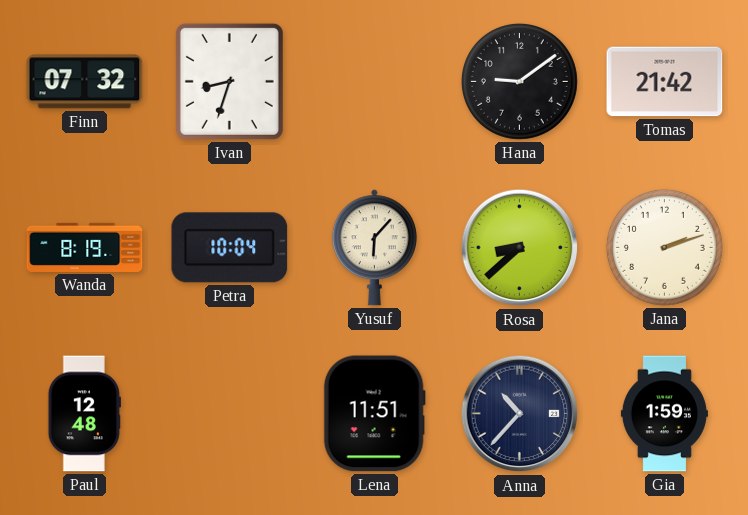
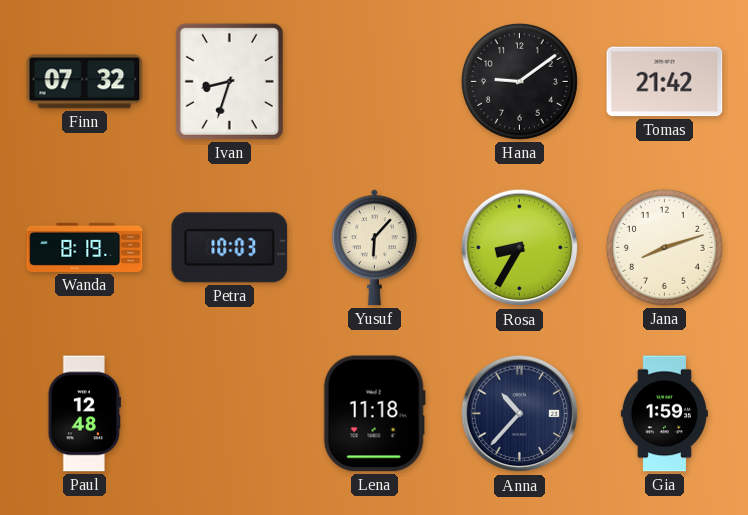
Petra: 10:04 -> 10:03
Rosa: 8:38 -> 8:35
Jana: 2:12 -> 8:12
Lena: 11:51 -> 11:18
